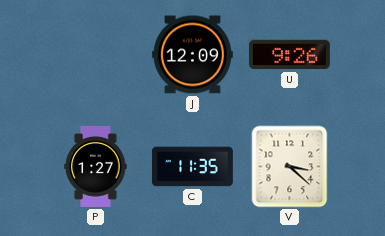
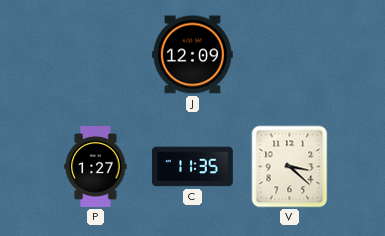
U: 9:26 -> none
